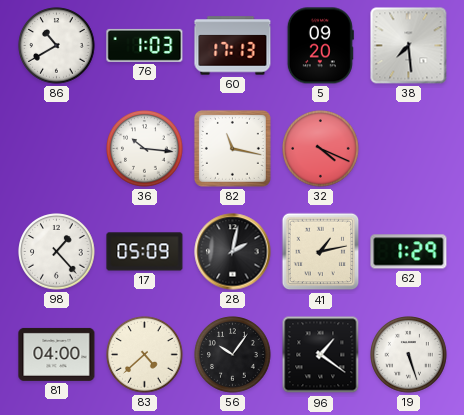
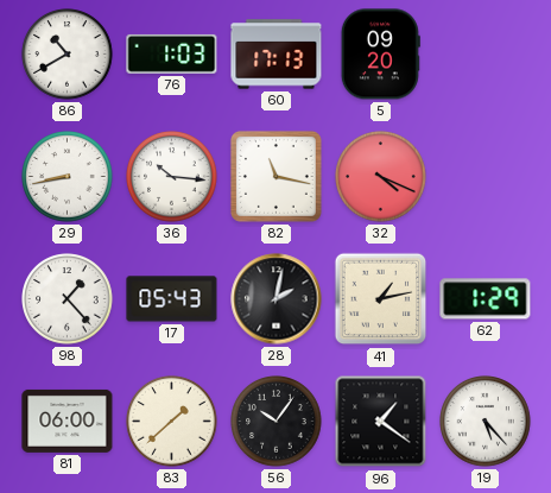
38: 7:29 -> none
29: none -> 8:43
17: 05:09 -> 05:43
81: 04:00 -> 06:00
83: 4:38 -> 1:38
19: 5:27 -> 5:23
